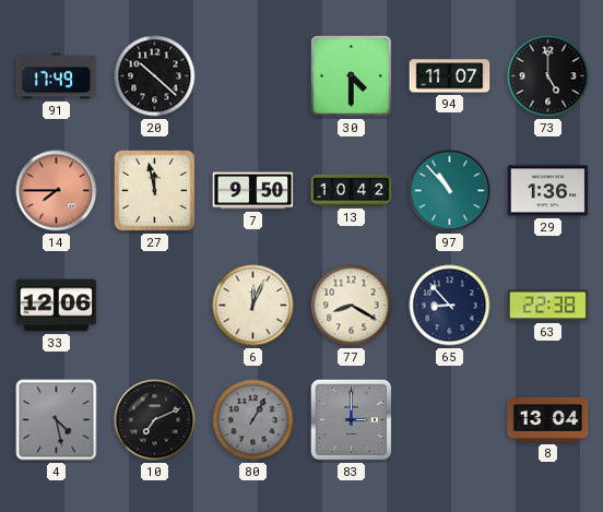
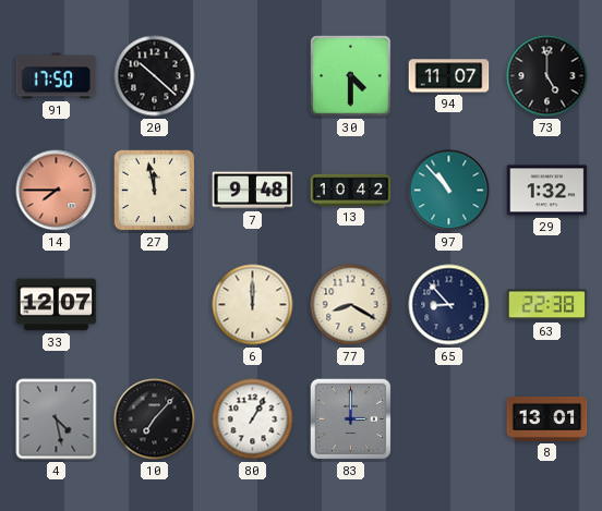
91: 17:49 -> 17:50
7: 9:50 -> 9:48
29: 1:36 -> 1:32
33: 12:06 -> 12:07
6: 12:04 -> 12:00
10: 7:11 -> 7:07
80 dial: grey -> white
8: 13:04 -> 13:01
